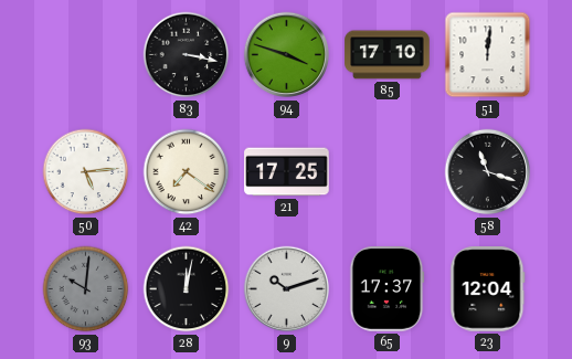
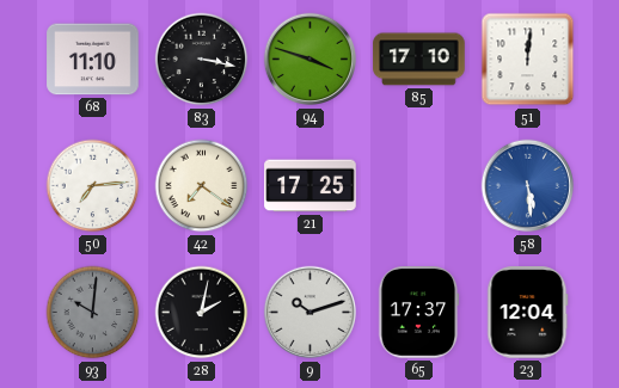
68: none -> 11:10
50: 5:14 -> 7:14
58: 11:18 -> 5:29
58 dial: black -> blue
28: 12:02 -> 2:02
